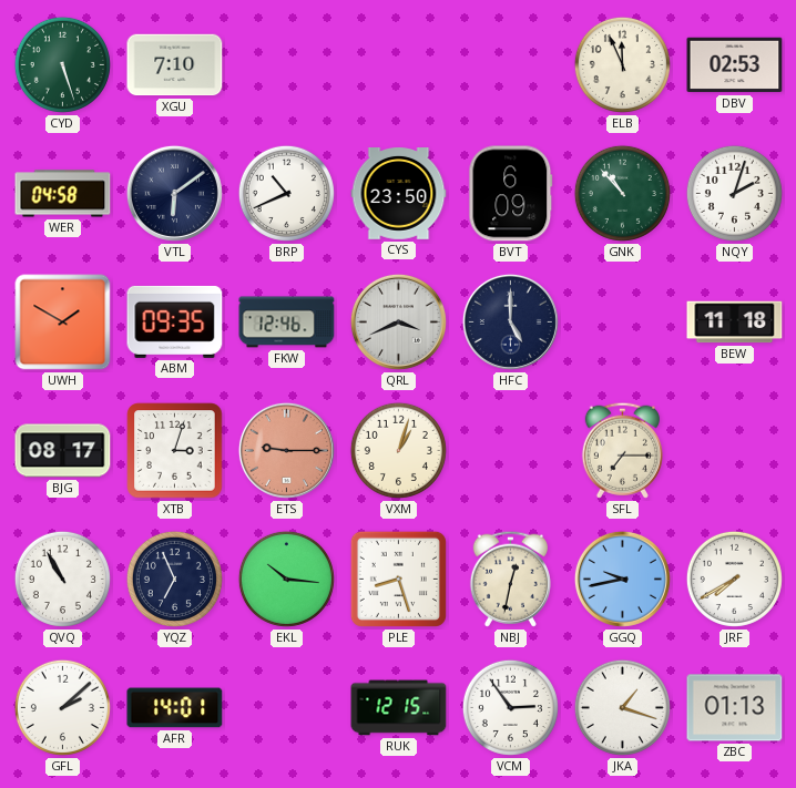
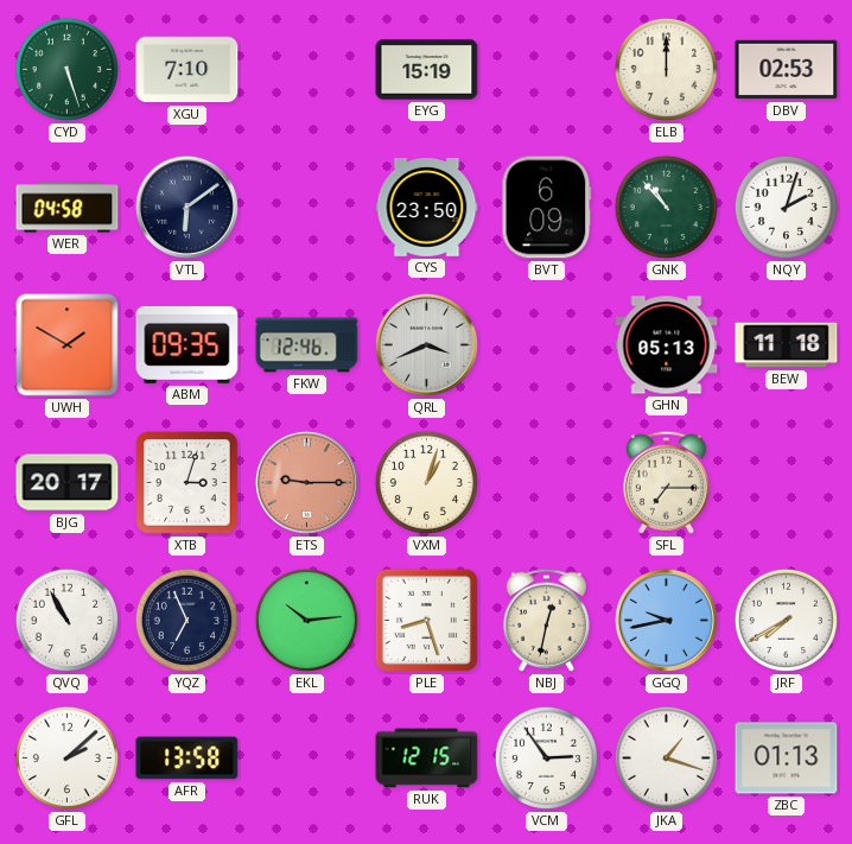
EYG: none -> 15:19
ELB: 11:56 -> 12:00
BRP: 10:41 -> none
HFC: 5:00 -> none
GHN: none -> 05:13
BJG: 08:17 -> 20:17
EKL: 10:16 -> 10:14
AFR: 14:01 -> 13:58
